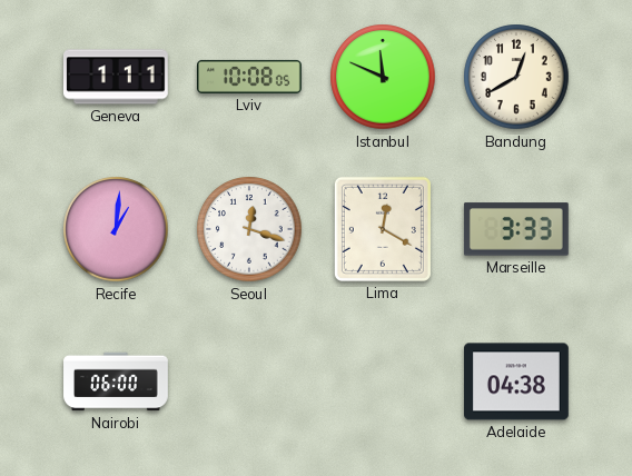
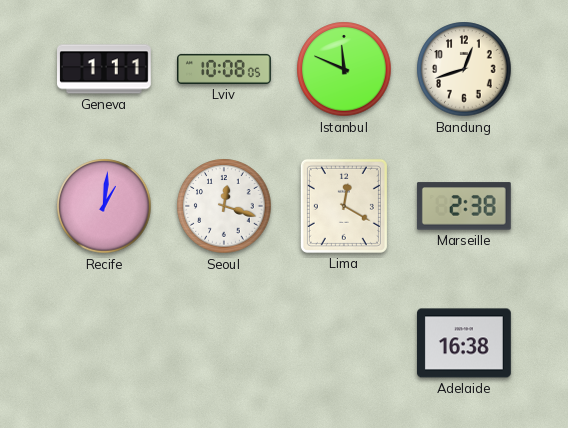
Bandung: 12:40 -> 12:42
Marseille: 3:33 -> 2:38
Nairobi: 06:00 -> none
Adelaide: 04:38 -> 16:38
